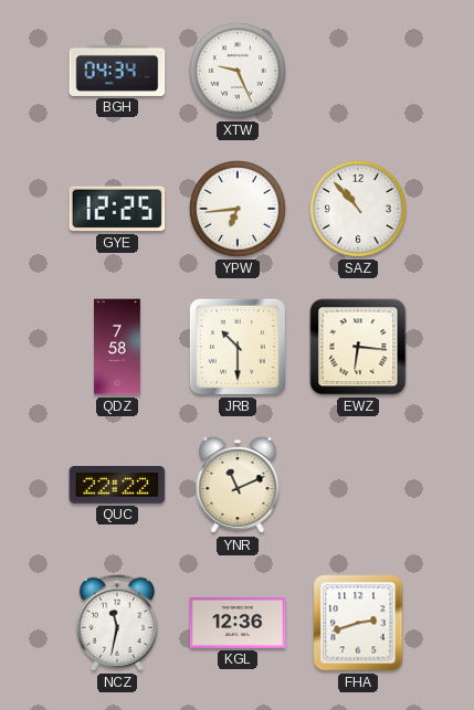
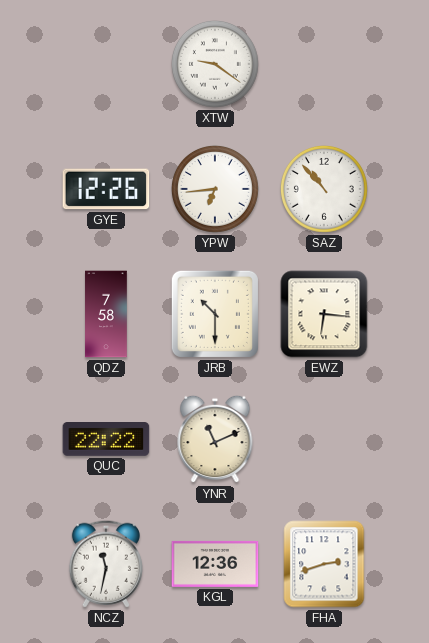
BGH: 04:34 -> none
XTW: 9:26 -> 9:21
GYE: 12:25 -> 12:26
